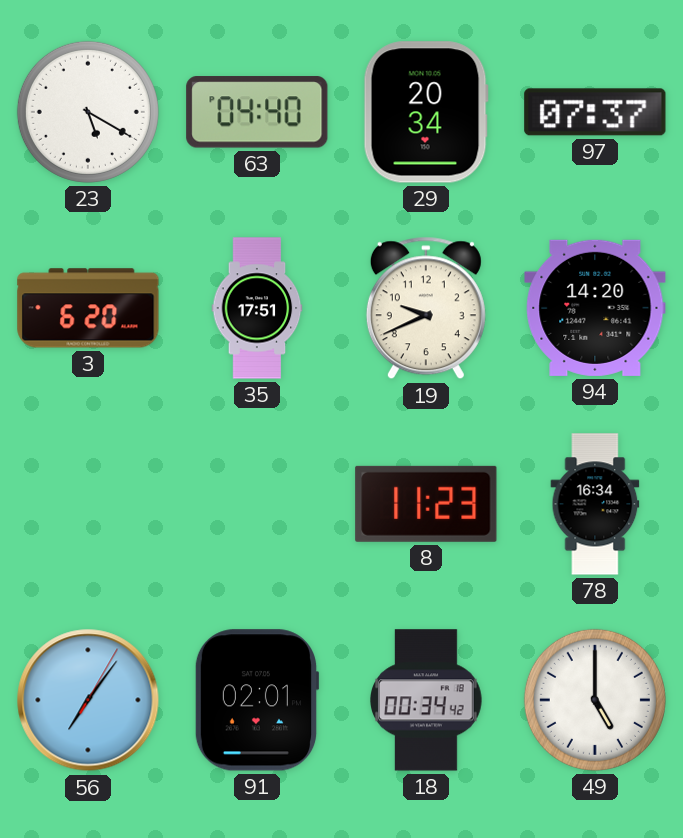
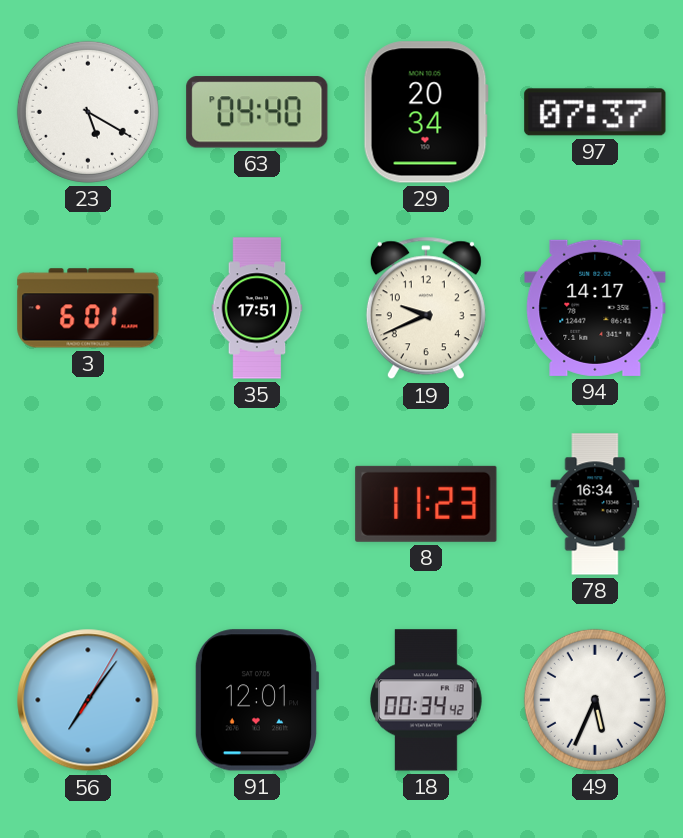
3: 6:20 -> 6:01
94: 14:20 -> 14:17
91: 02:01 -> 12:01
49: 5:00 -> 5:34
